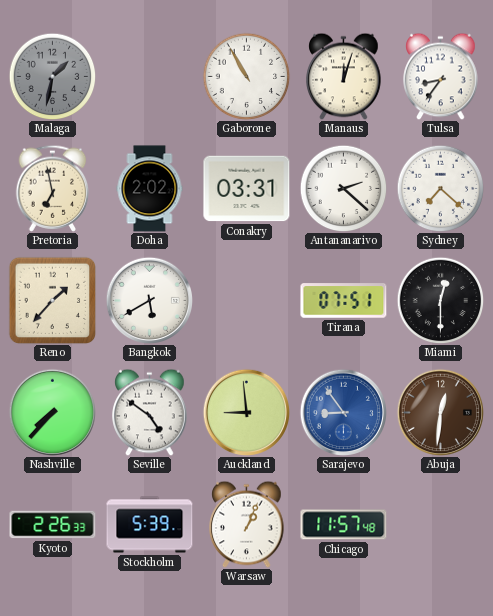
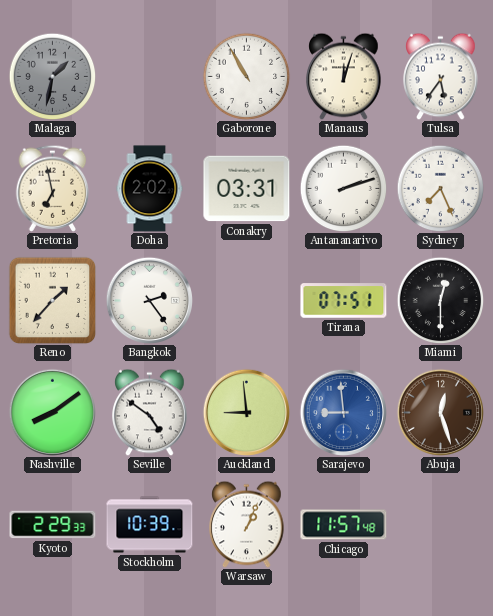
Tulsa: 8:36 -> 5:36
Antananarivo: 2:22 -> 2:12
Sydney: 7:22 -> 7:26
Bangkok: 5:40 -> 2:24
Nashville: 7:37 -> 8:09
Sarajevo: 8:54 -> 8:59
Abuja: 12:31 -> 12:27
Kyoto: 2:26 -> 2:29
Stockholm: 5:39 -> 10:39
